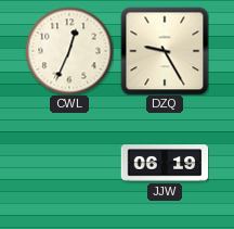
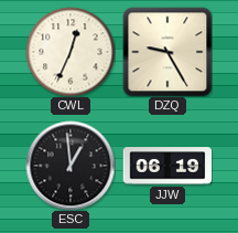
ESC: none -> 12:59
